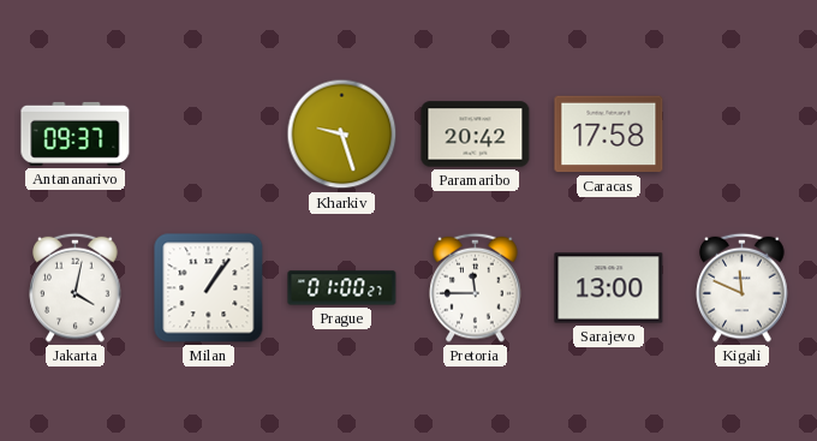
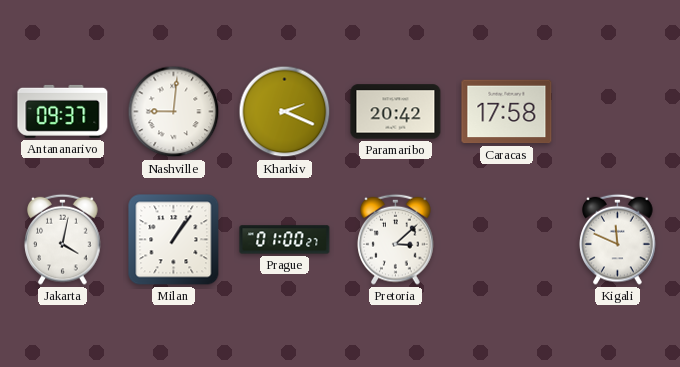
Nashville: none -> 9:01
Kharkiv: 9:27 -> 2:19
Pretoria: 11:45 -> 3:08
Sarajevo: 13:00 -> none
